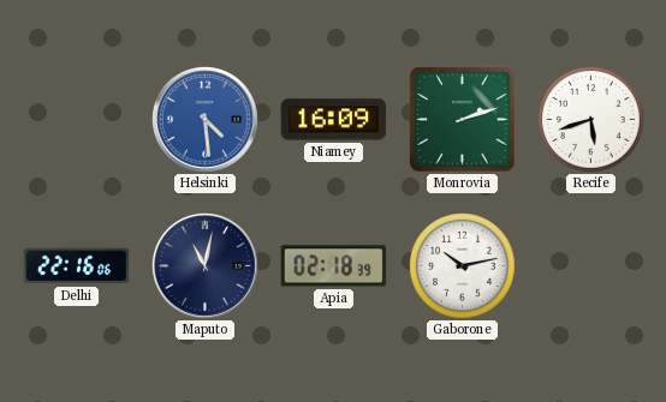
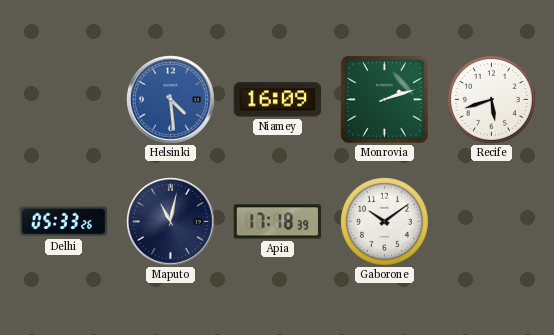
Delhi: 22:16 -> 05:33
Apia: 02:18 -> 17:18
Gaborone: 10:13 -> 10:09
